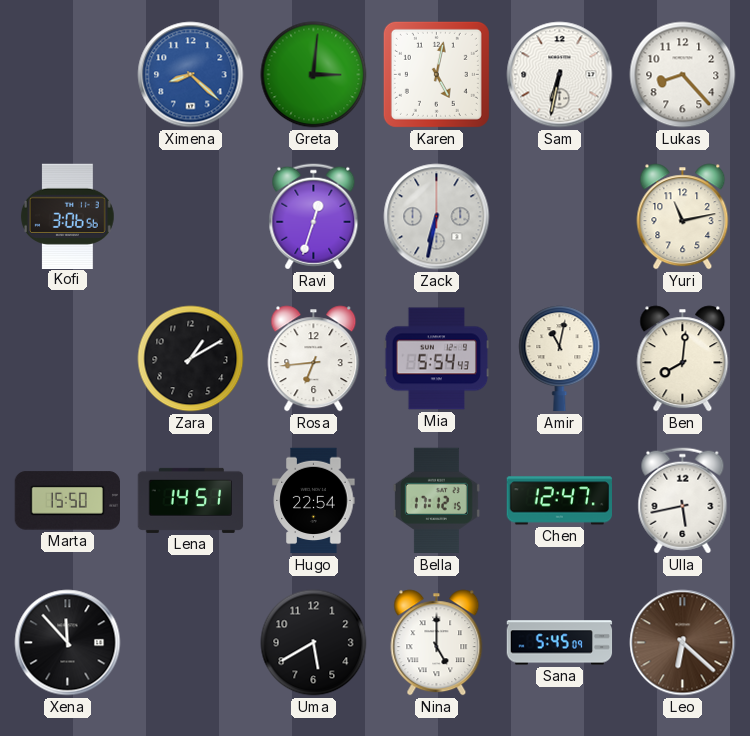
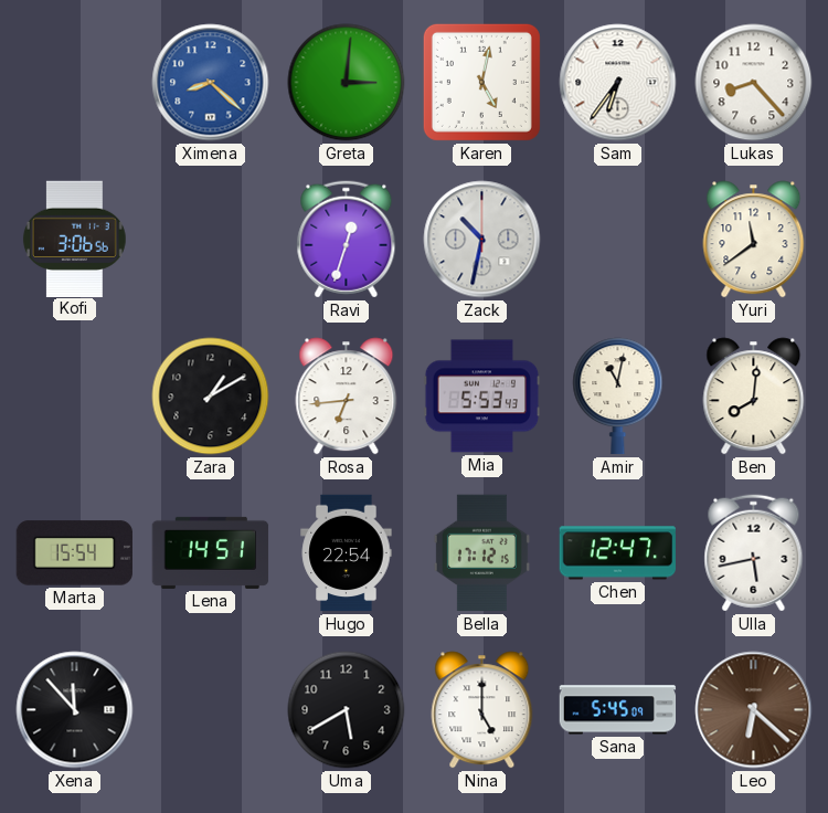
Sam: 6:32 -> 6:36
Zack: 6:32 -> 10:32
Yuri: 11:13 -> 11:39
Mia: 5:54 -> 5:53
Marta: 15:50 -> 15:54
